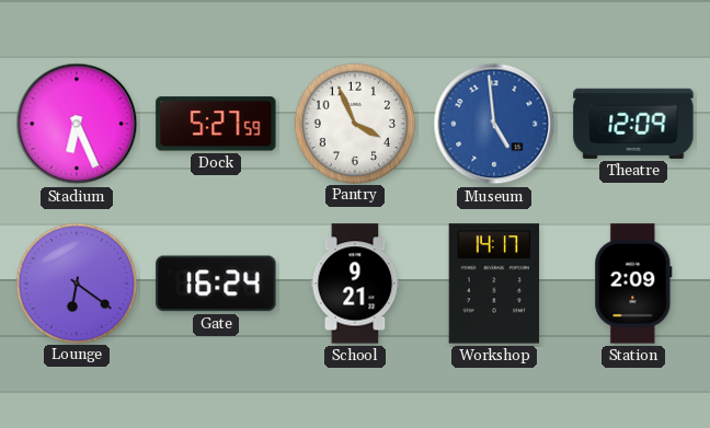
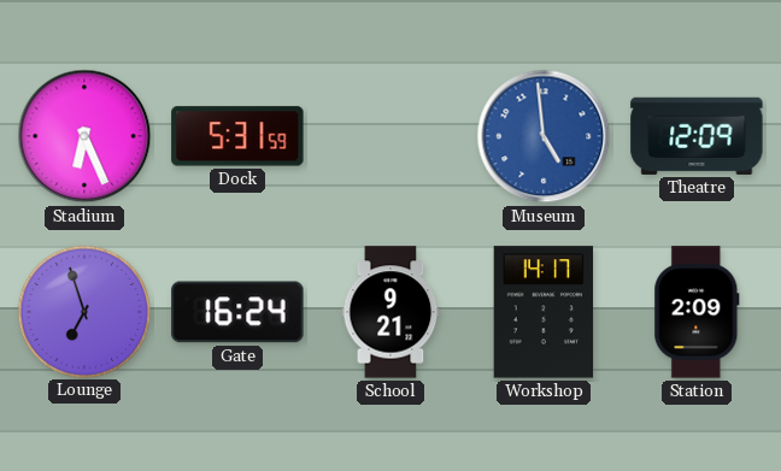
Dock: 5:27 -> 5:31
Pantry: 3:56 -> none
Lounge: 6:21 -> 6:57
